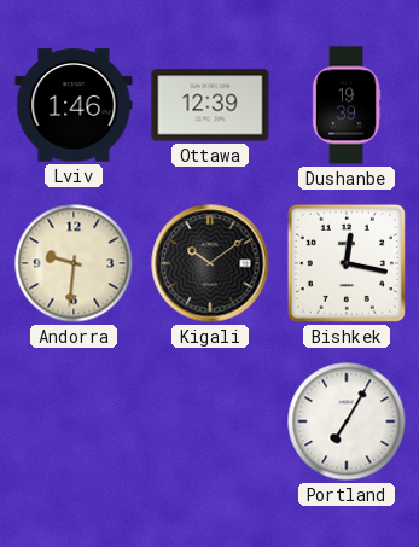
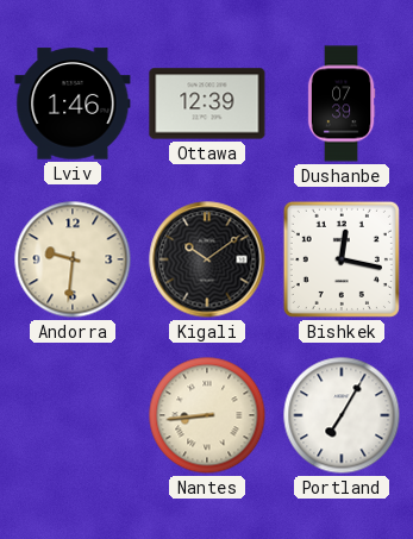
Dushanbe: 19:39 -> 07:39
Nantes: none -> 8:44
